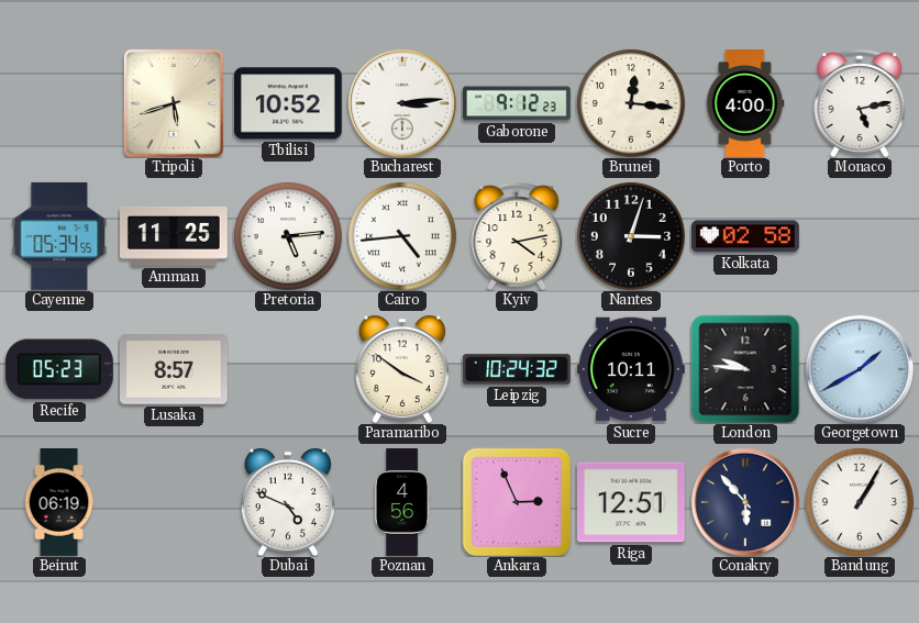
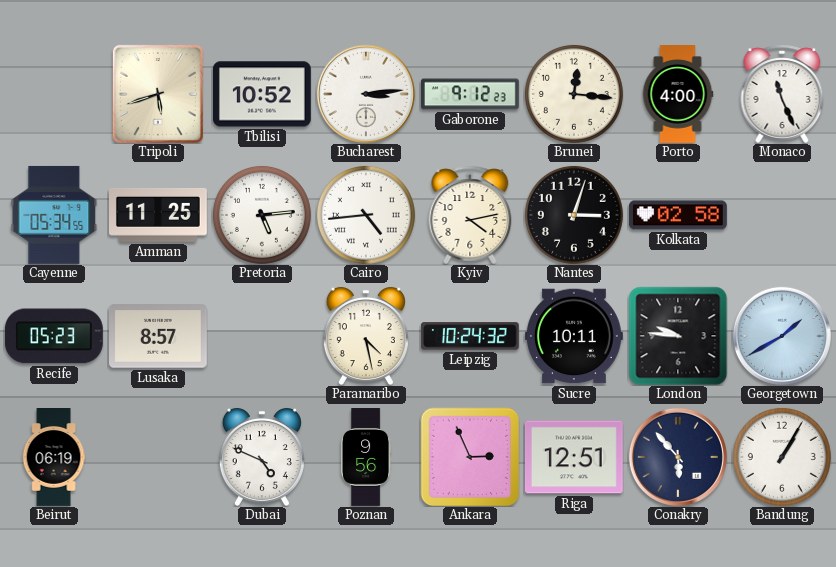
Monaco: 5:13 -> 11:26
Paramaribo: 3:51 -> 4:28
Poznan: 4:56 -> 9:56
